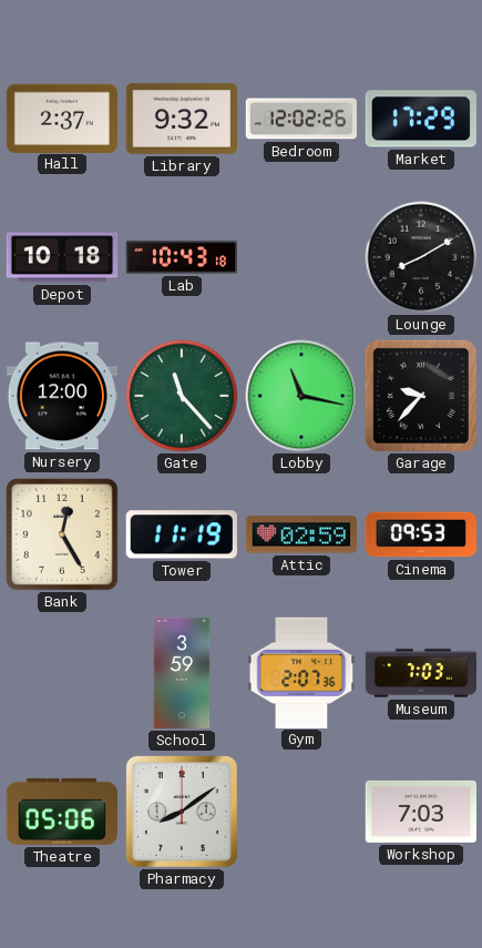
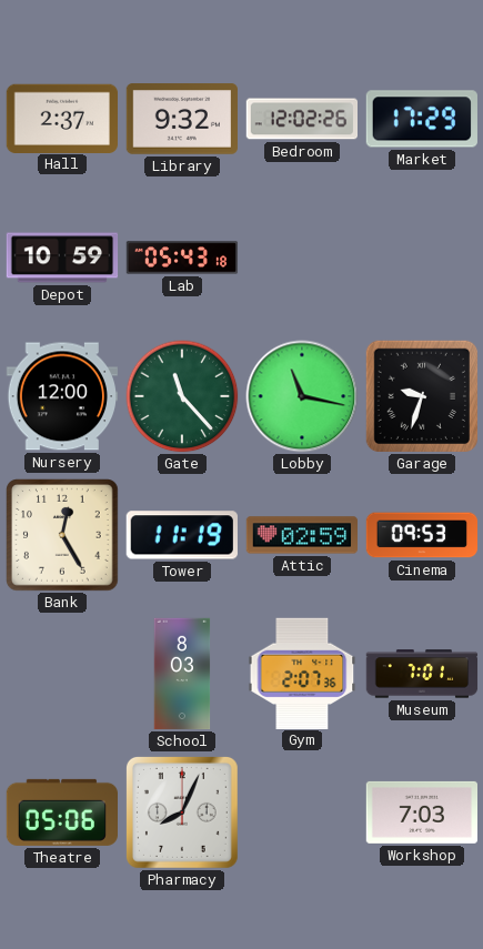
Depot: 10:18 -> 10:59
Lab: 10:43 -> 05:43
Lounge: 8:10 -> none
Garage: 9:37 -> 9:33
School: 3:59 -> 8:03
Museum: 7:03 -> 7:01
Pharmacy: 8:09 -> 8:04
